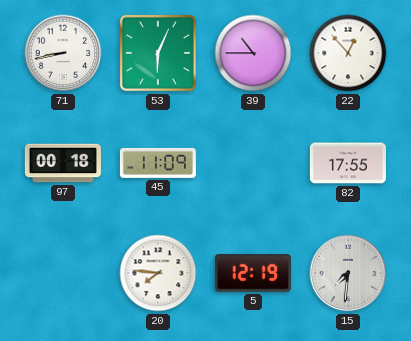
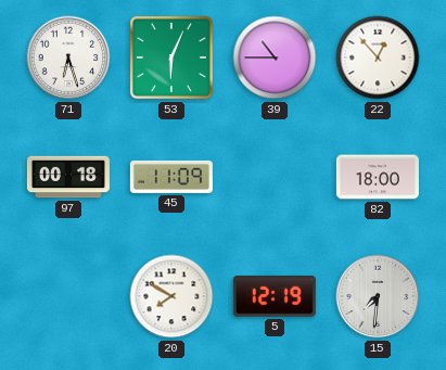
71: 8:43 -> 6:27
82: 17:55 -> 18:00
20: 7:46 -> 7:50
